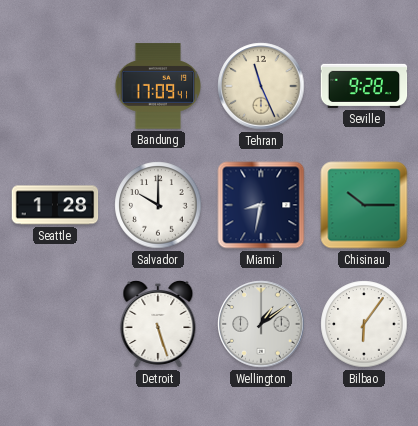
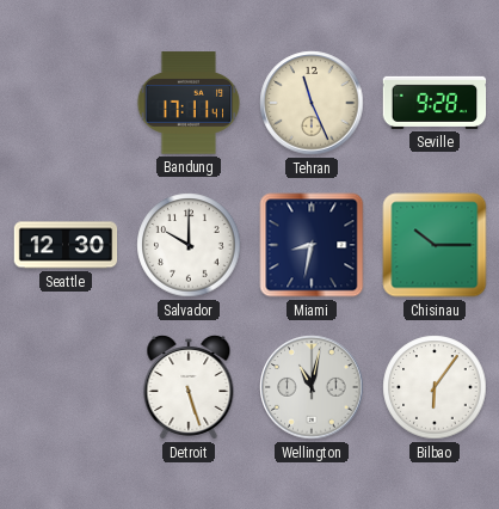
Bandung: 17:09 -> 17:11
Seattle: 1:28 -> 12:30
Wellington: 1:09 -> 11:02
